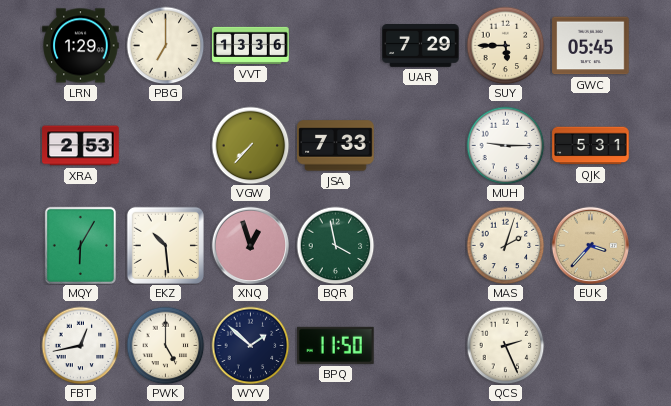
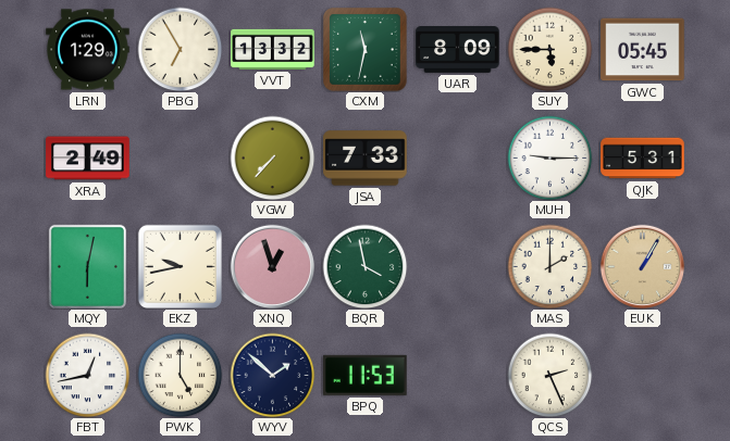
PBG: 7:00 -> 6:55
VVT: 13:36 -> 13:32
CXM: none -> 11:32
UAR: 7:29 -> 8:09
XRA: 2:53 -> 2:49
MQY: 6:05 -> 6:02
EKZ: 10:29 -> 9:43
MAS: 2:03 -> 2:00
EUK: 3:37 -> 1:05
BPQ: 11:50 -> 11:53
